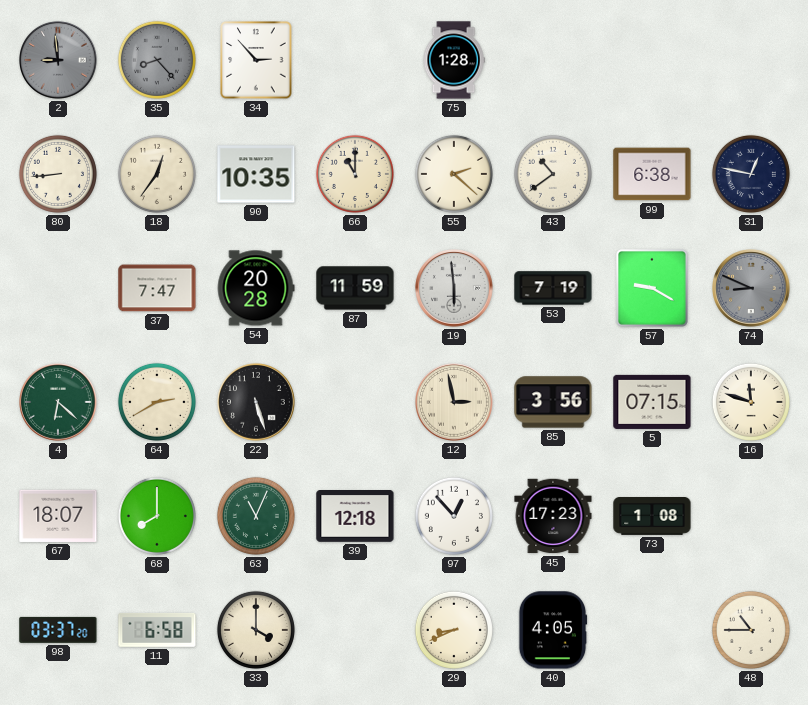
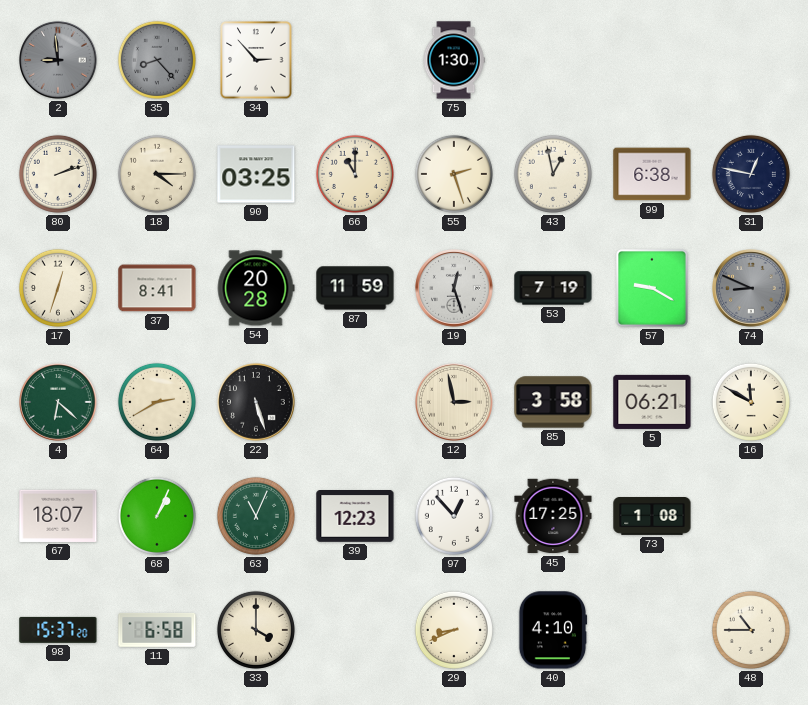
75: 1:28 -> 1:30
80: 8:44 -> 2:12
18: 12:36 -> 4:15
90: 10:35 -> 03:25
55: 2:22 -> 2:27
43: 10:39 -> 12:58
17: none -> 12:33
37: 7:47 -> 8:41
19: 5:59 -> 12:27
85: 3:56 -> 3:58
5: 07:15 -> 06:21
16: 11:48 -> 11:50
68: 8:00 -> 1:04
39: 12:18 -> 12:23
45: 17:23 -> 17:25
98: 03:37 -> 15:37
40: 4:05 -> 4:10
